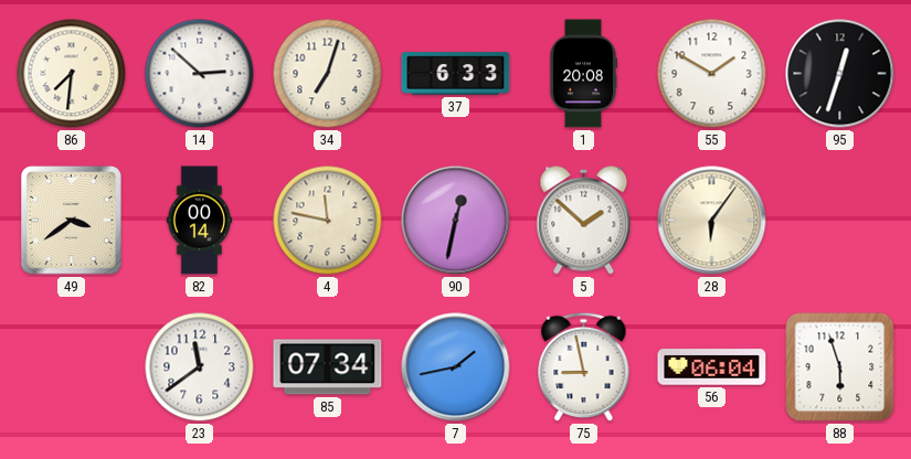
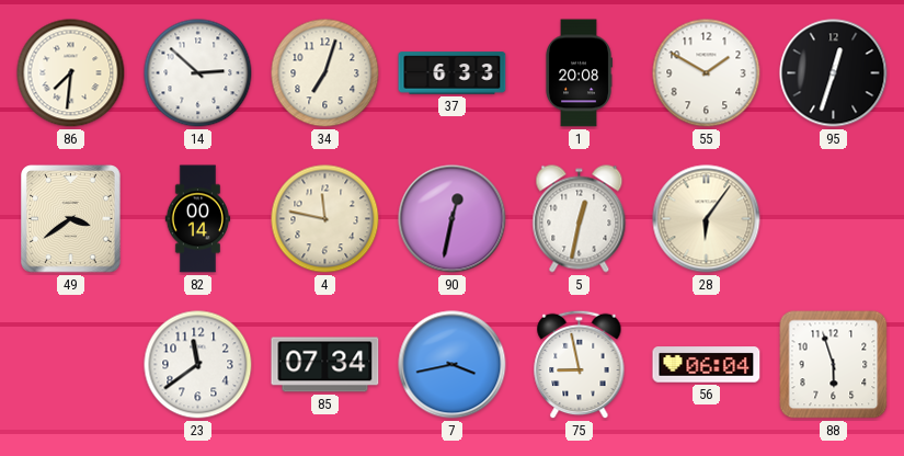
5: 1:52 -> 12:32
7: 1:43 -> 3:43
